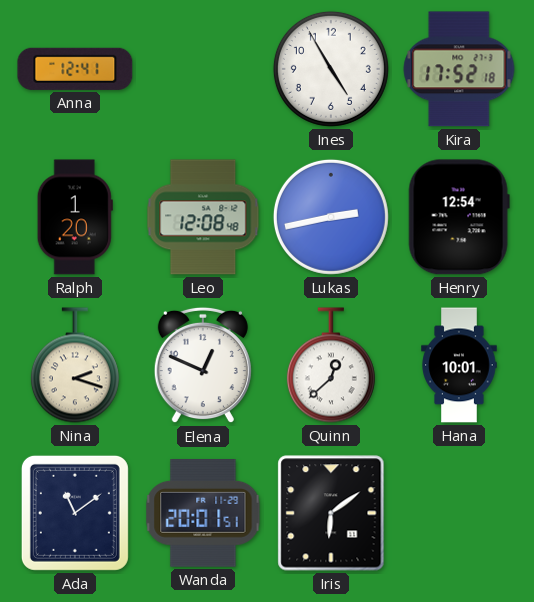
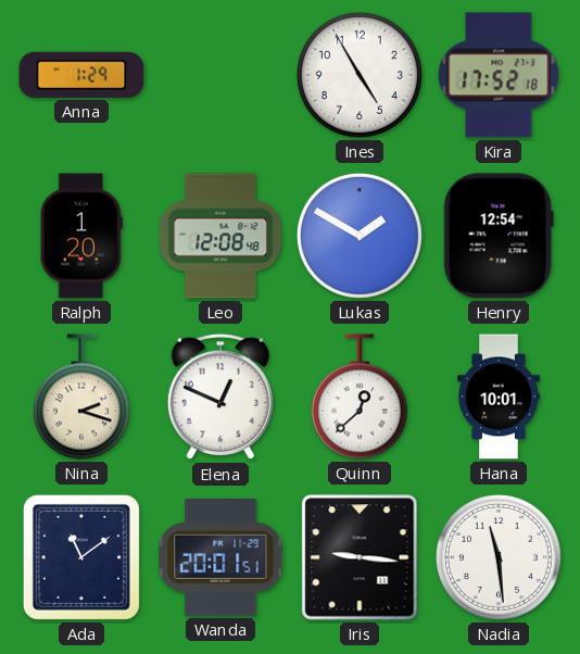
Anna: 12:41 -> 1:29
Lukas: 2:43 -> 1:50
Iris: 6:09 -> 9:16
Nadia: none -> 11:29
